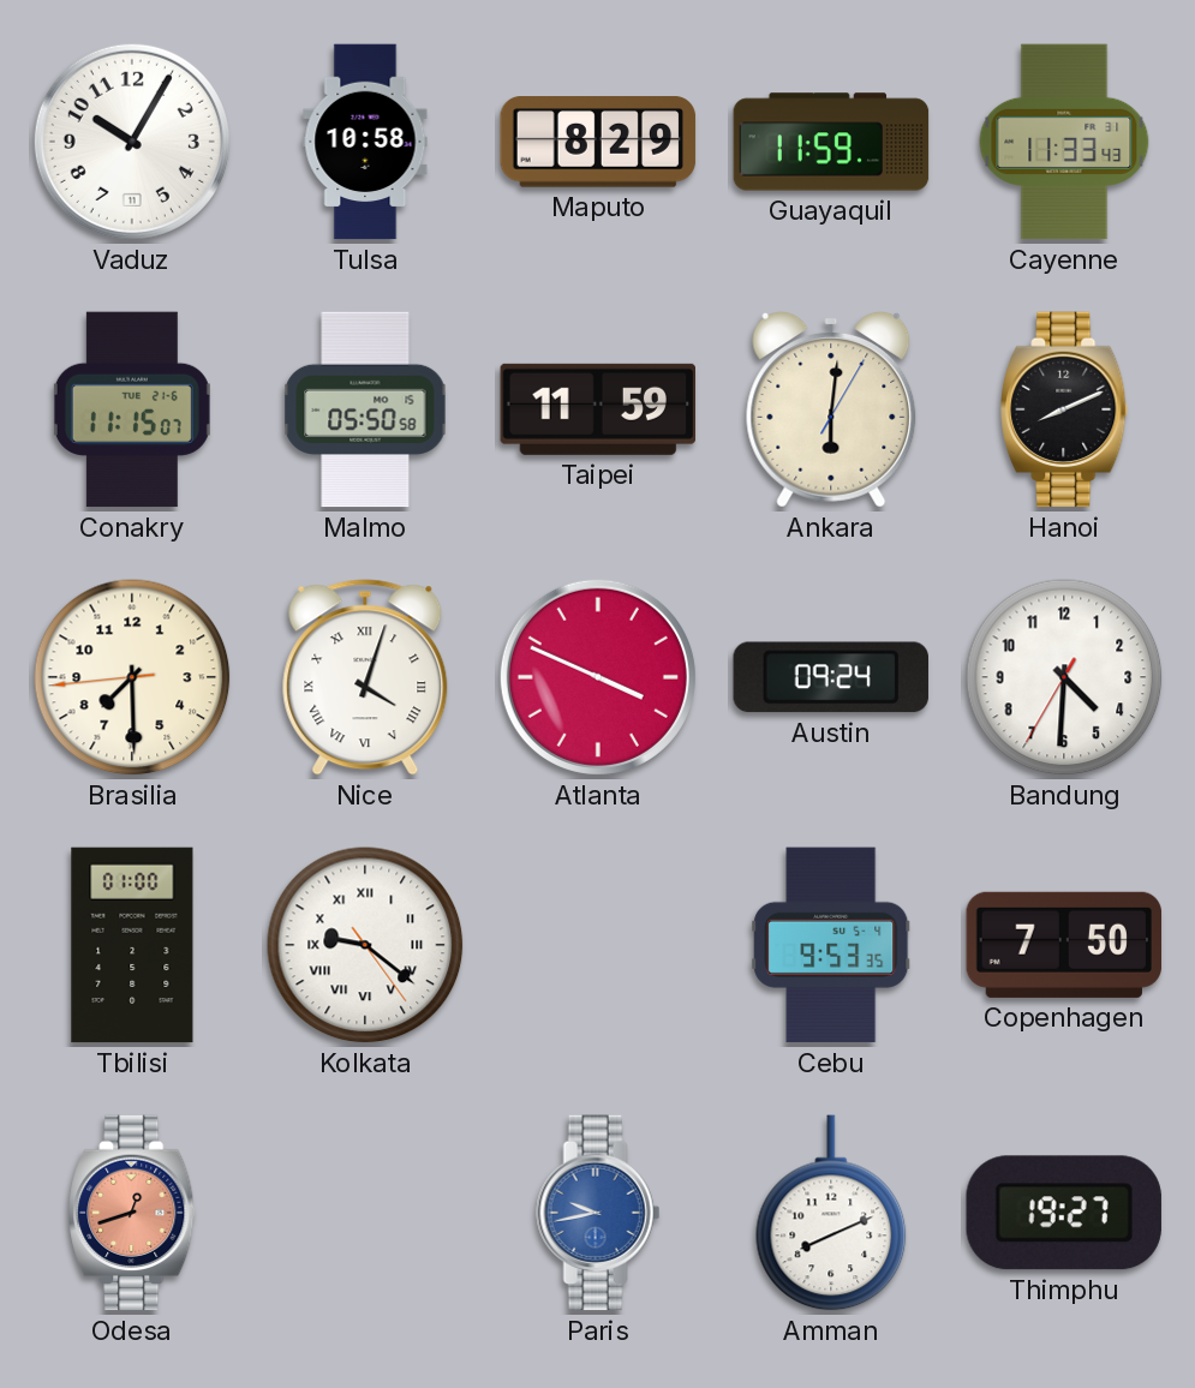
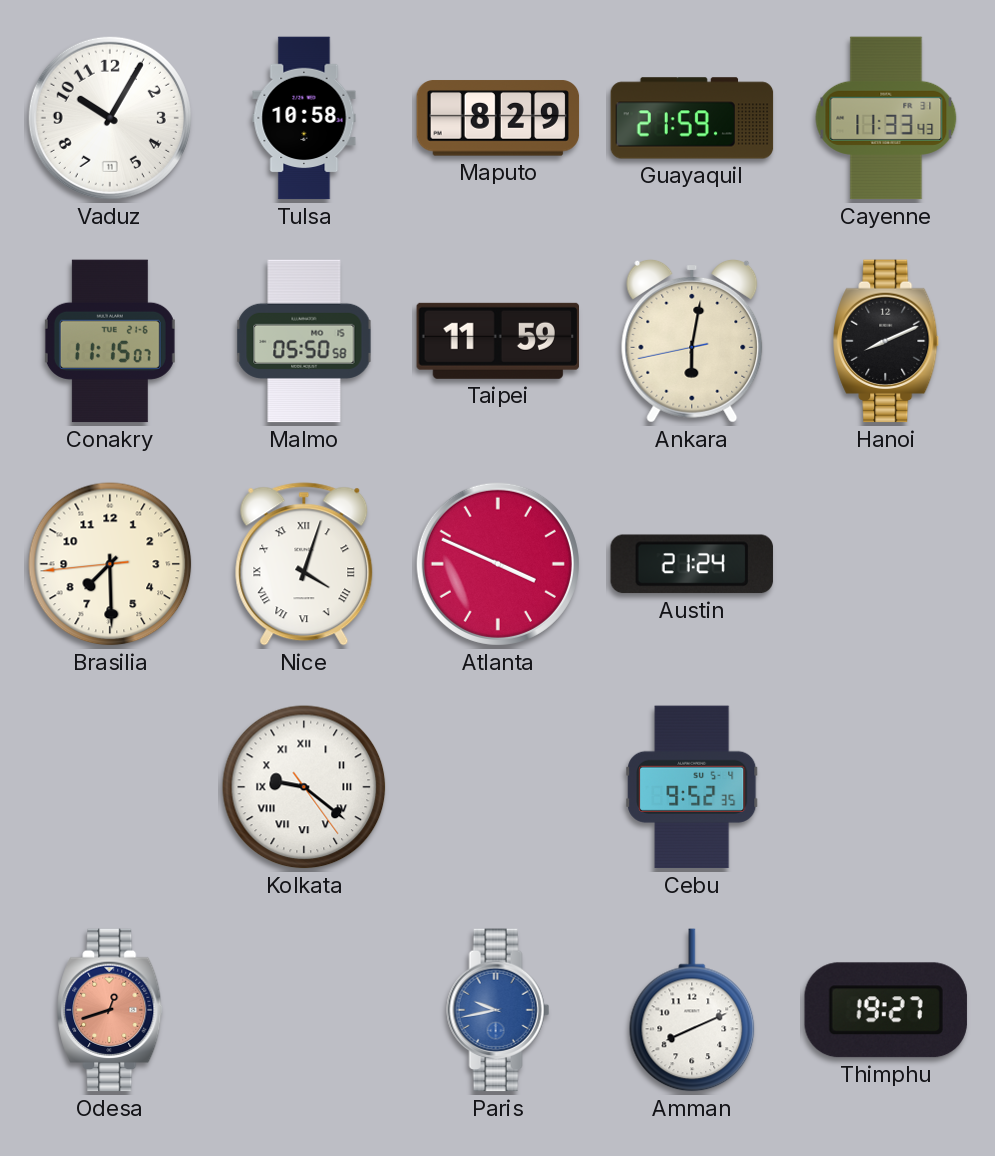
Guayaquil: 11:59 -> 21:59
Ankara: 6:01:05 -> 6:01:43
Austin: 09:24 -> 21:24
Bandung: 4:30 -> none
Tbilisi: 01:00 -> none
Cebu: 9:53 -> 9:52
Copenhagen: 7:50 -> none
